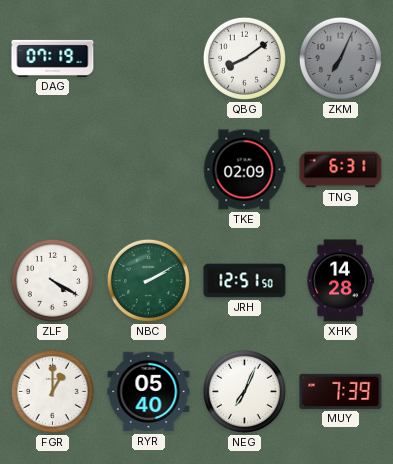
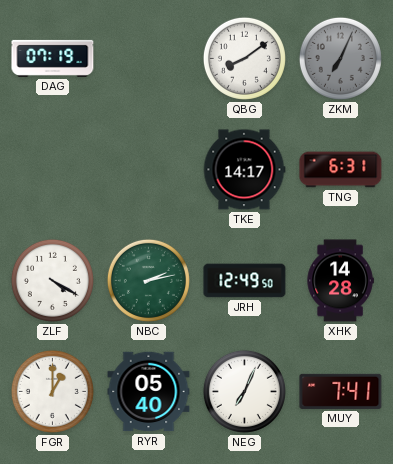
TKE: 02:09 -> 14:17
NBC: 2:10 -> 2:13
JRH: 12:51 -> 12:49
MUY: 7:39 -> 7:41
